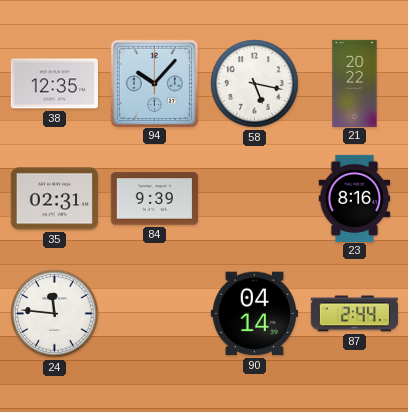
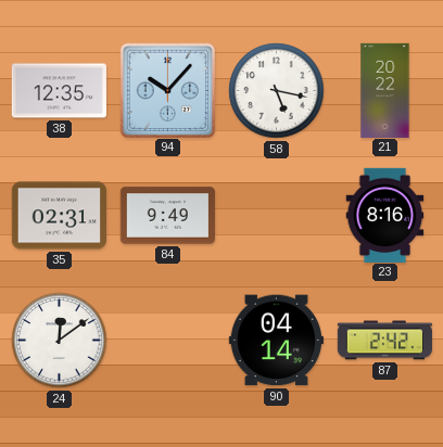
84: 9:39 -> 9:49
24: 11:46 -> 12:09
87: 2:44 -> 2:42
